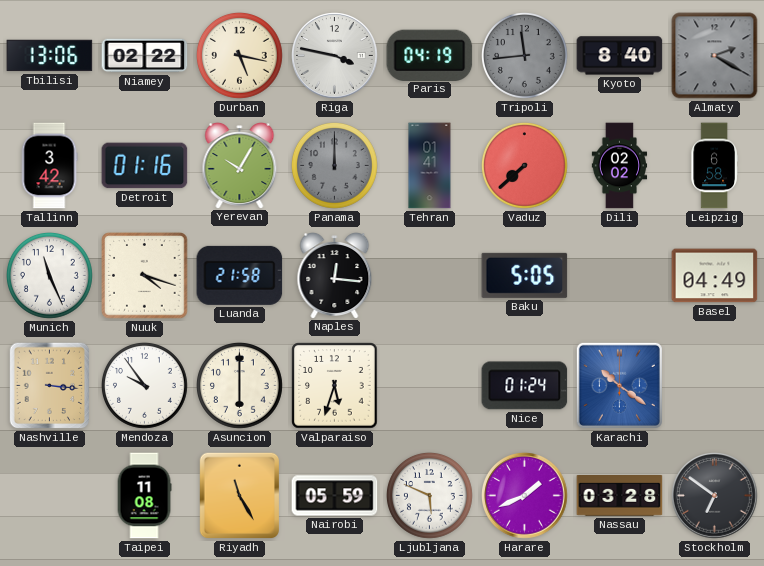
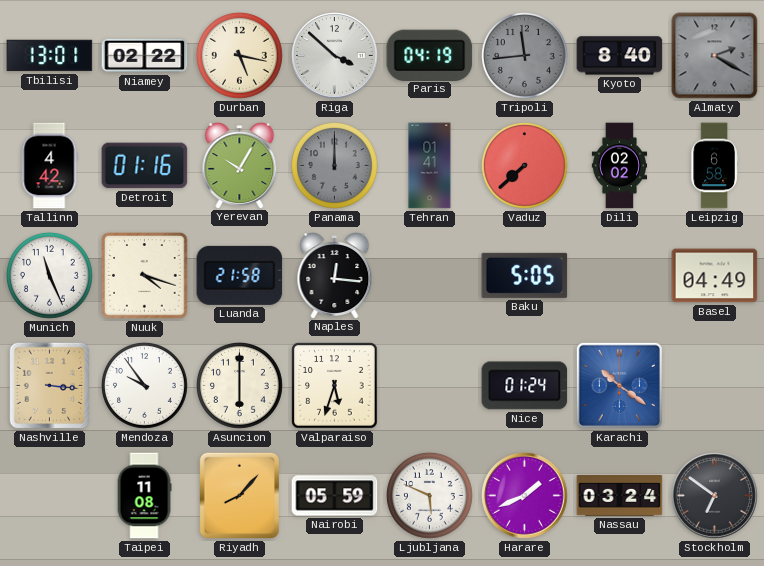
Tbilisi: 13:06 -> 13:01
Riga: 3:47 -> 3:52
Tallinn: 3:42 -> 4:42
Riyadh: 11:25 -> 8:07
Nassau: 03:28 -> 03:24
